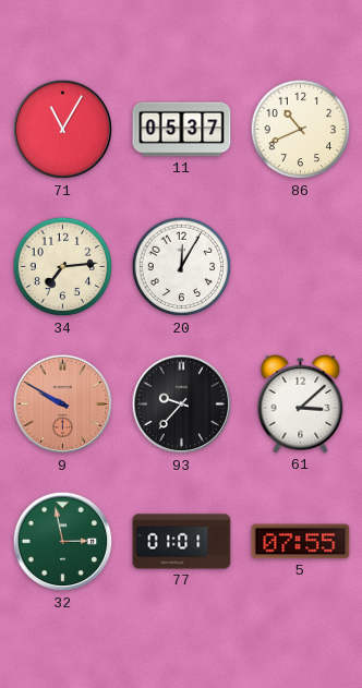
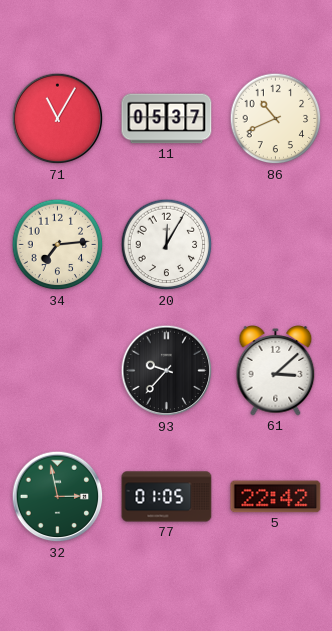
9: 9:50 -> none
77: 01:01 -> 01:05
5: 07:55 -> 22:42
